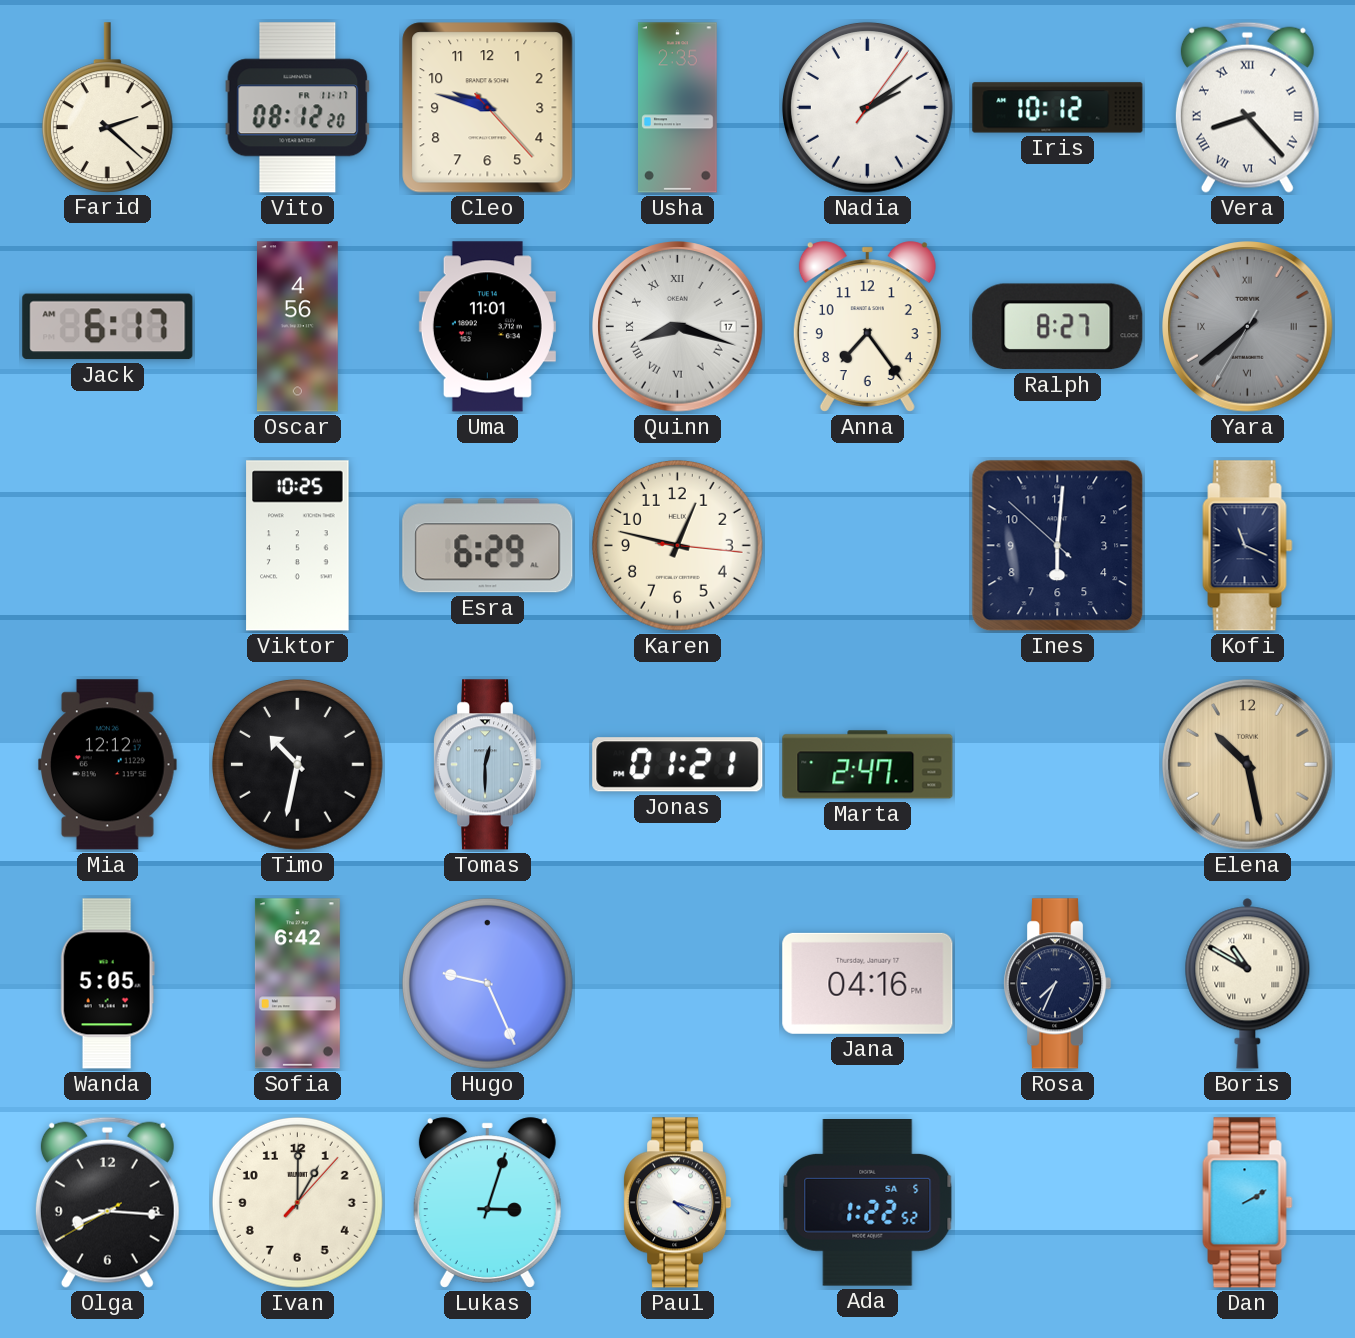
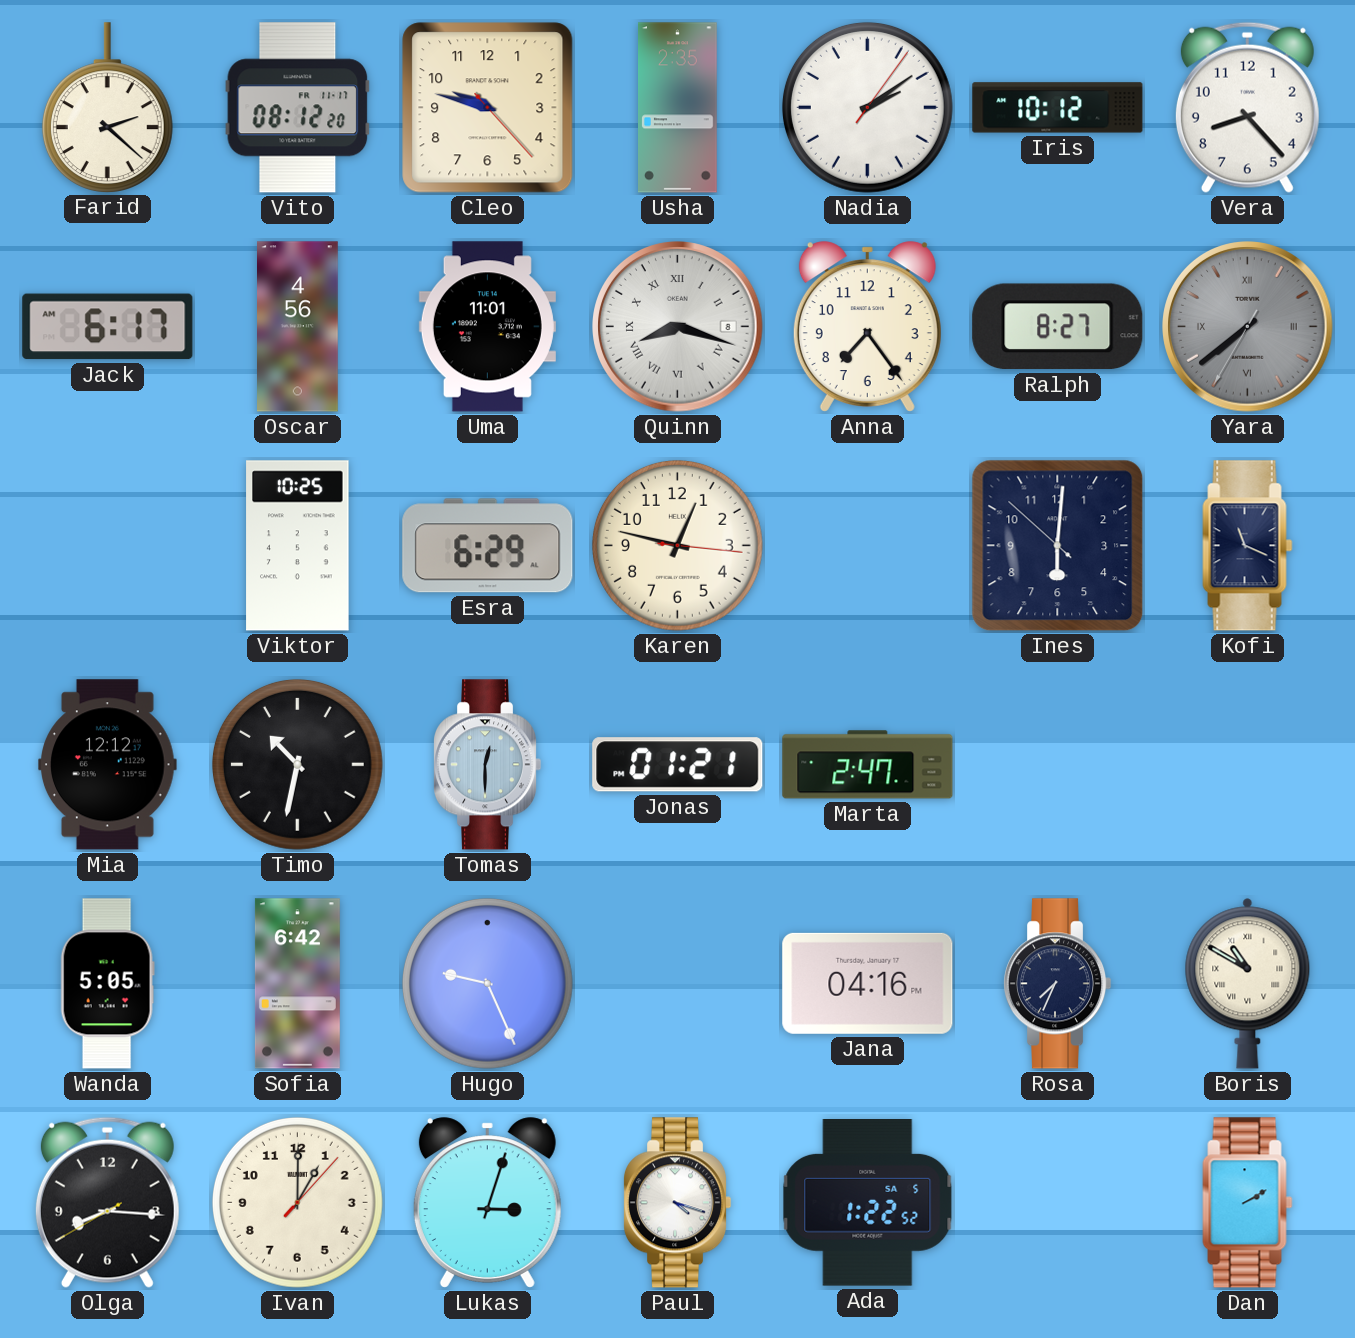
Vera numerals: Roman -> Arabic
Quinn date: 17 -> 8
Elena: 10:28 -> none
